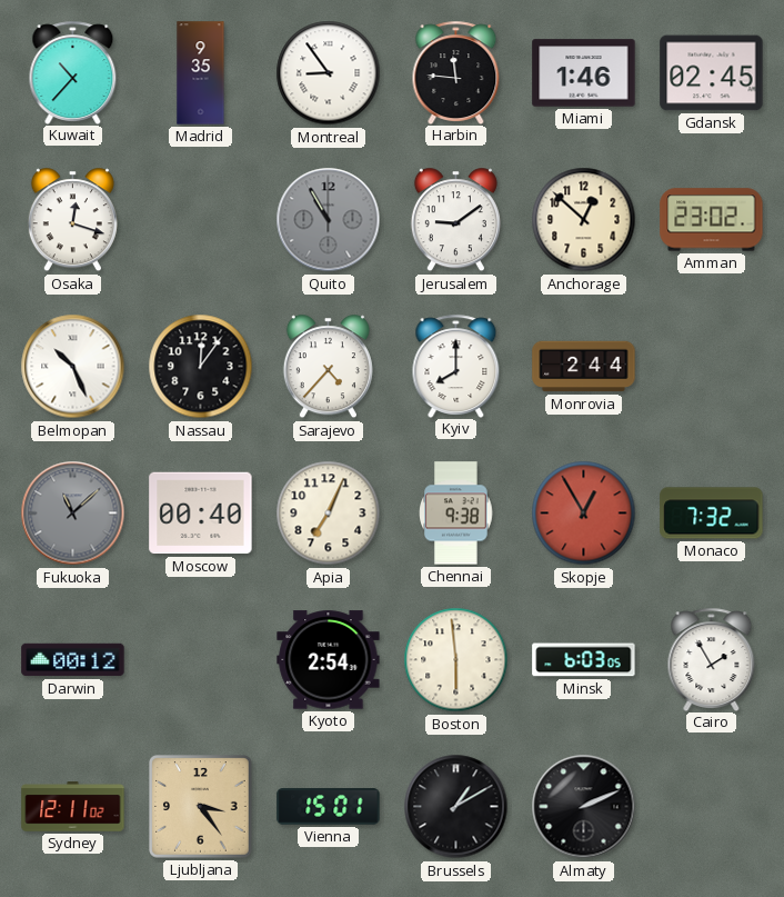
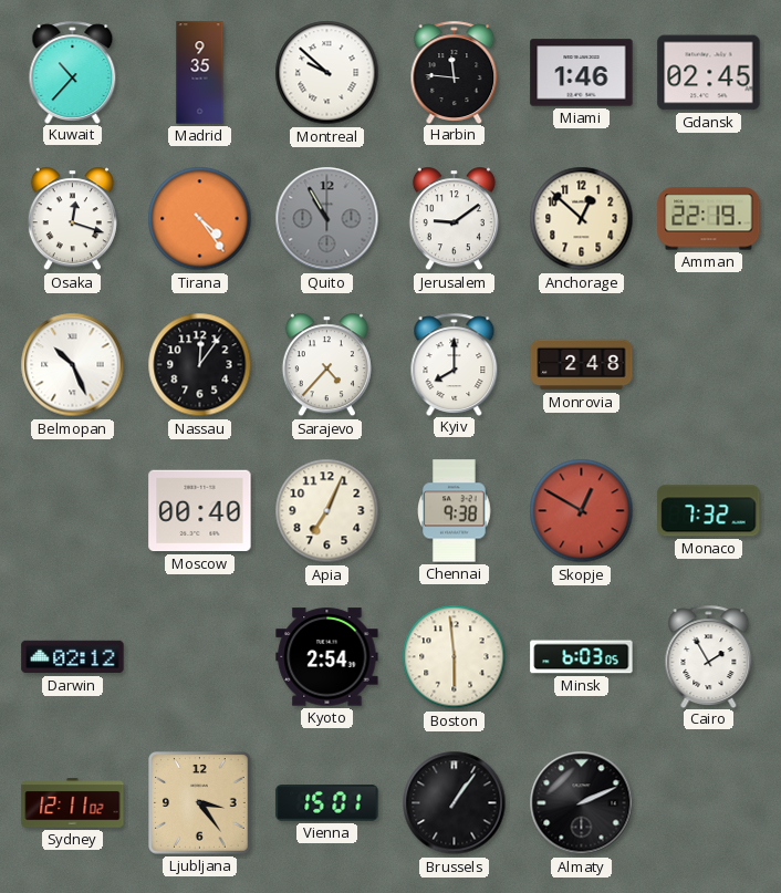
Montreal: 8:54 -> 9:52
Tirana: none -> 4:24
Amman: 23:02 -> 22:19
Monrovia: 2:44 -> 2:48
Fukuoka: 11:08 -> none
Skopje: 12:55 -> 12:50
Darwin: 00:12 -> 02:12
Brussels: 1:10 -> 1:06
